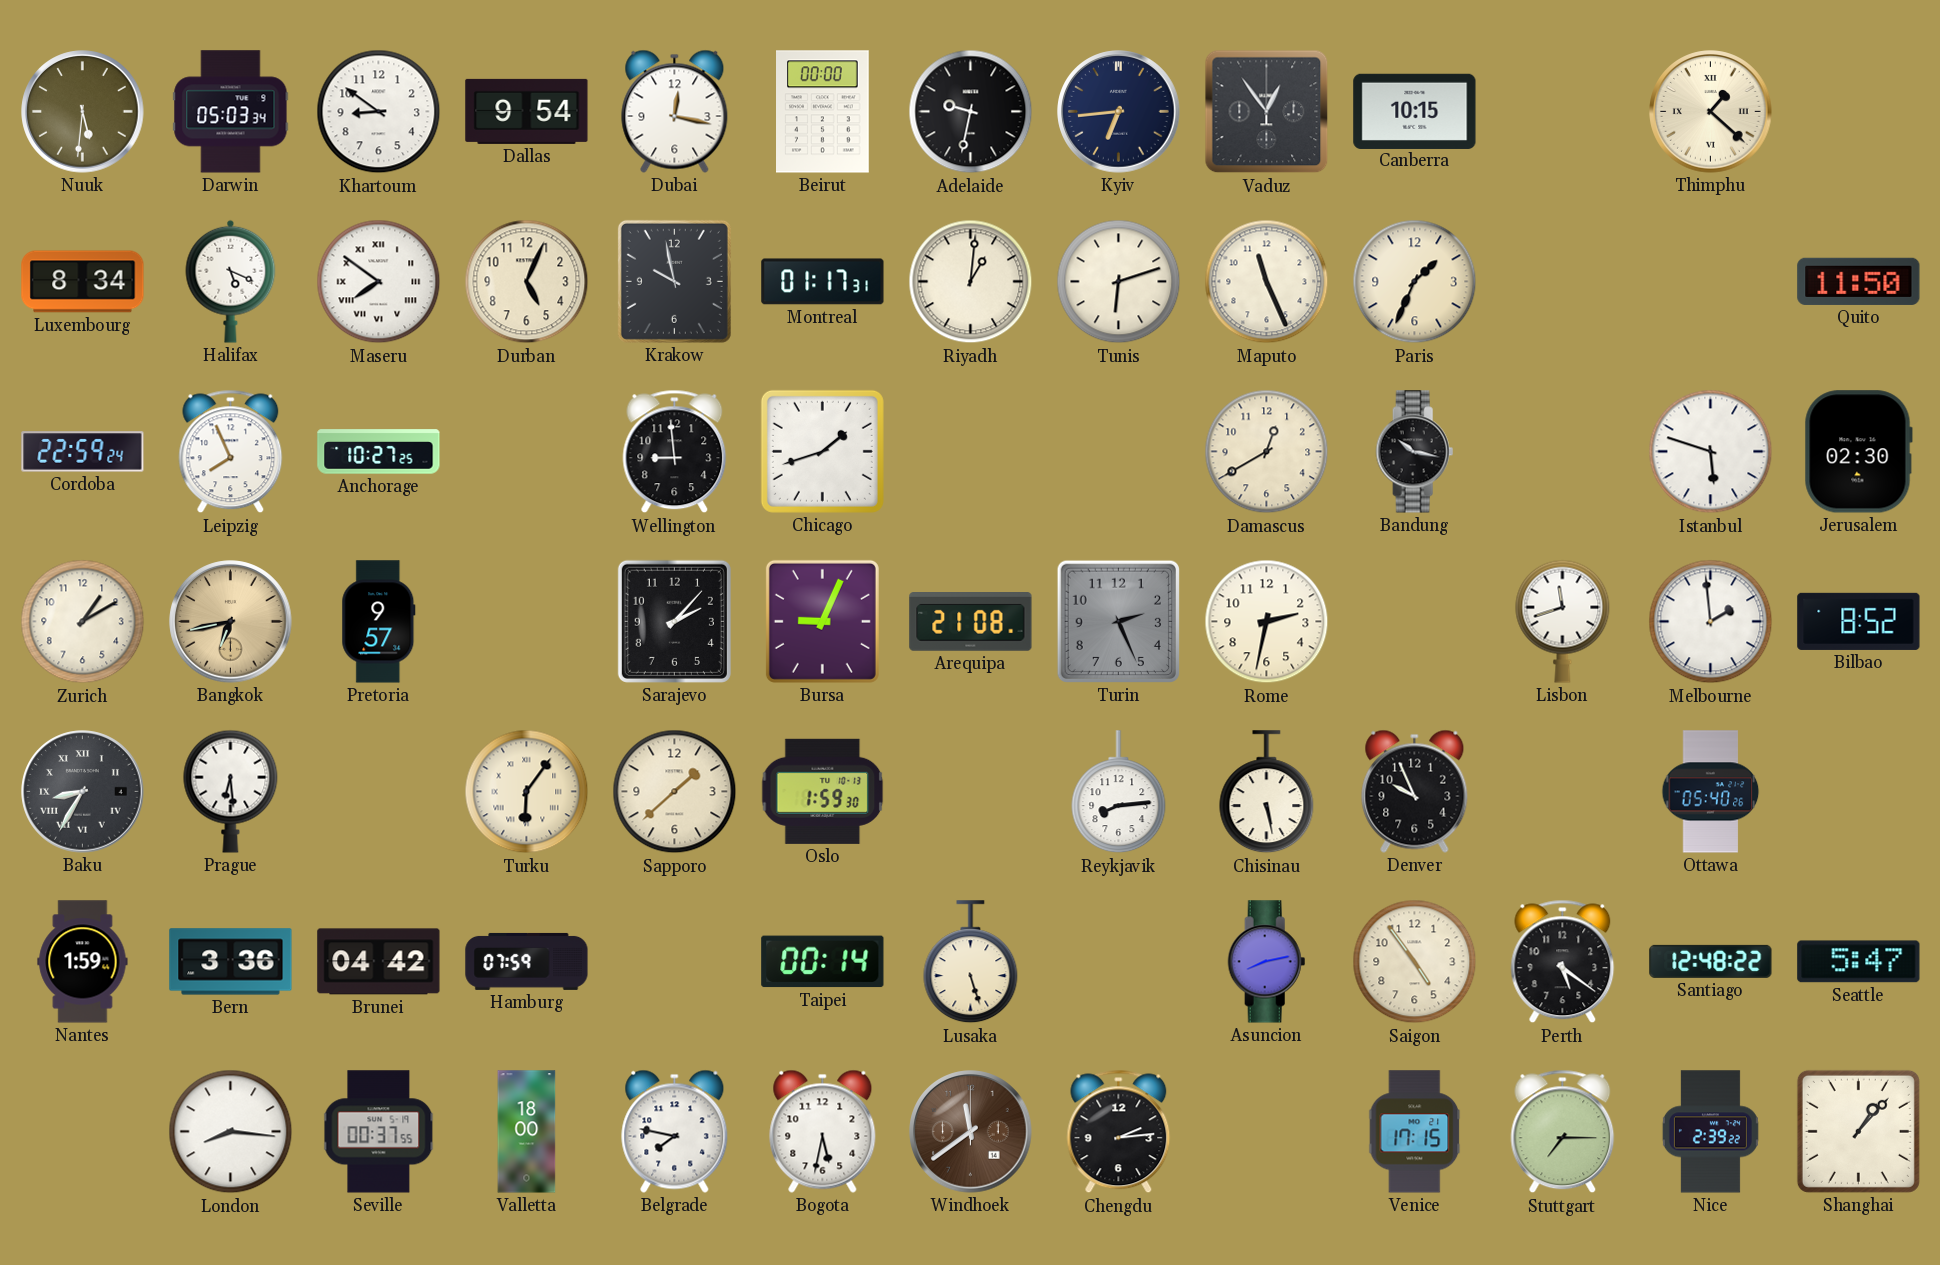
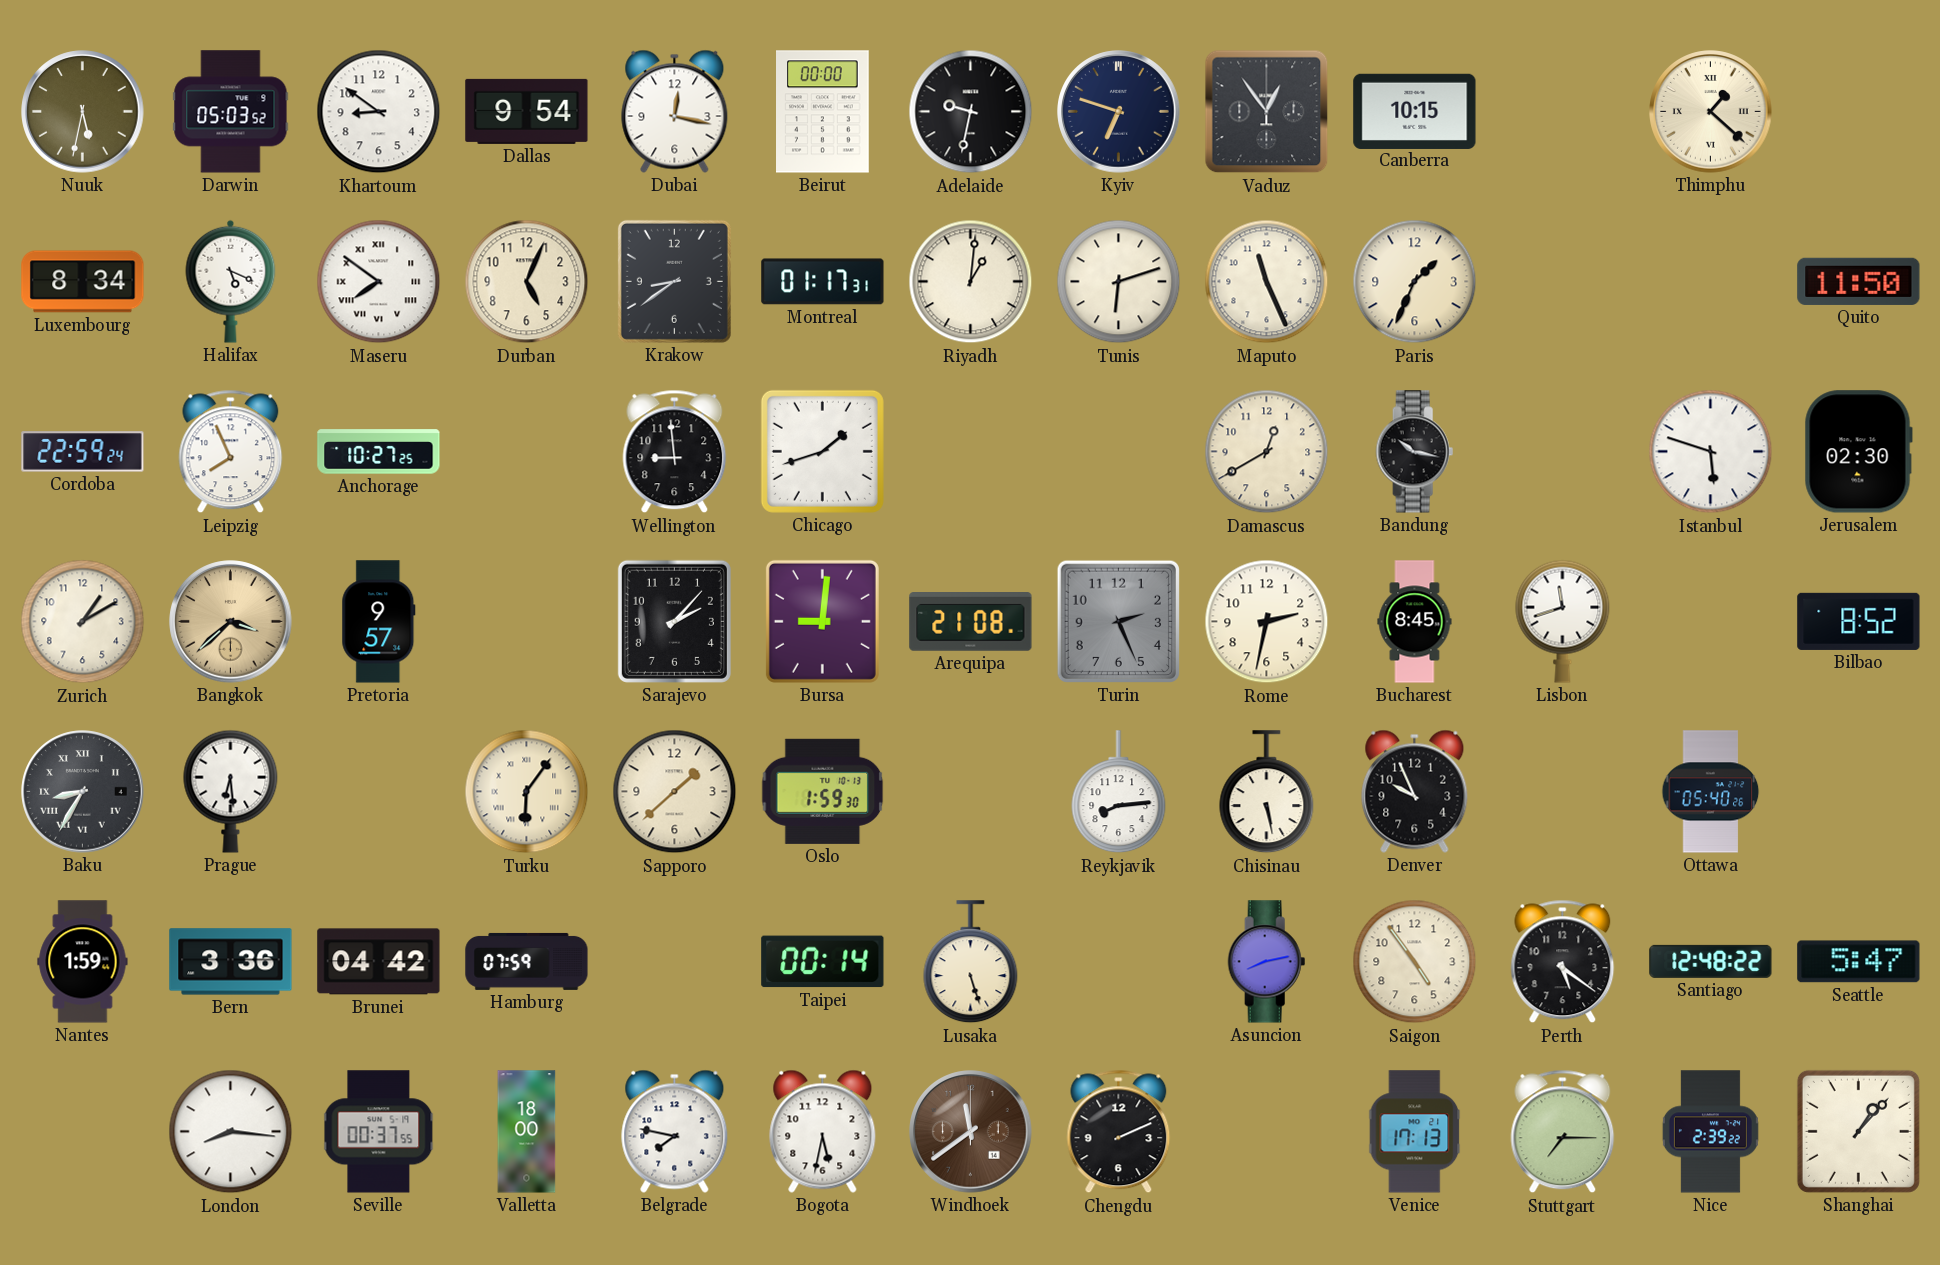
Nuuk: 5:31 -> 5:32
Darwin: 05:03:34 -> 05:03:52
Kyiv: 6:44 -> 6:48
Krakow: 9:58 -> 8:39
Bangkok: 6:43 -> 3:38
Bursa: 9:04 -> 9:01
Bucharest: none -> 8:45
Melbourne: 1:59 -> none
Chengdu: 2:14 -> 2:11
Venice: 17:15 -> 17:13
